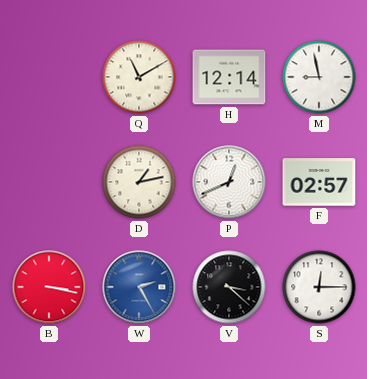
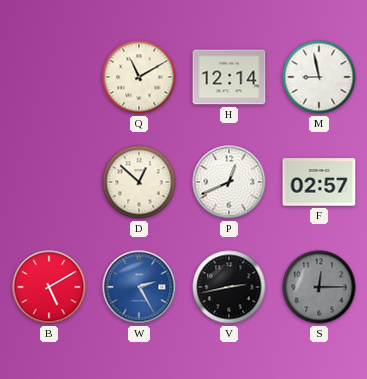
D: 1:13 -> 12:52
B: 3:17 -> 5:10
V: 3:22 -> 2:43
S dial: white -> grey
